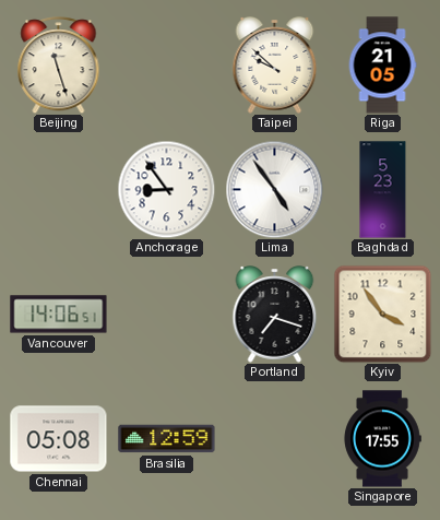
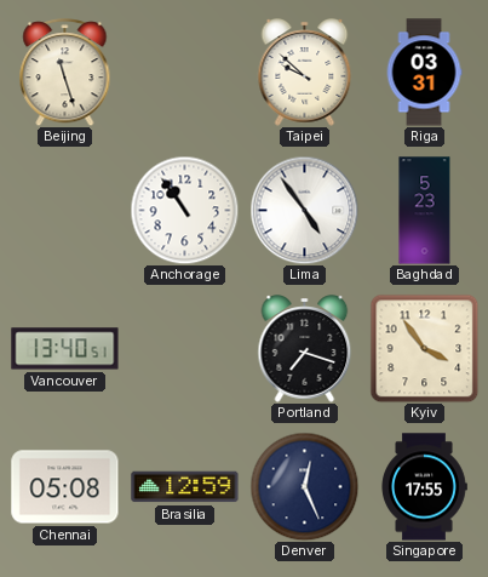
Riga: 21:05 -> 03:31
Anchorage: 8:54 -> 10:54
Vancouver: 14:06 -> 13:40
Denver: none -> 12:26
